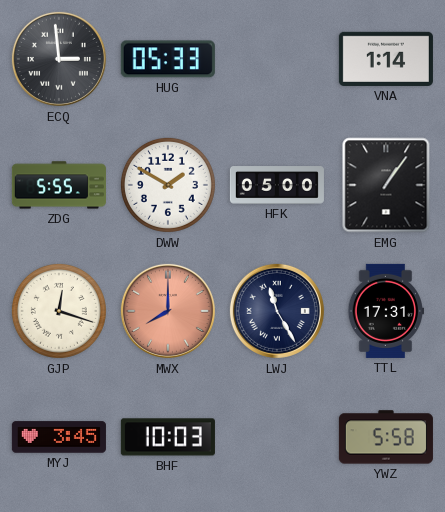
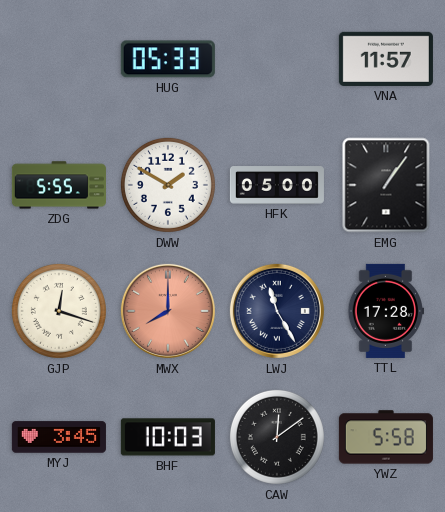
ECQ: 2:59 -> none
VNA: 1:14 -> 11:57
TTL: 17:31 -> 17:28
CAW: none -> 12:09
